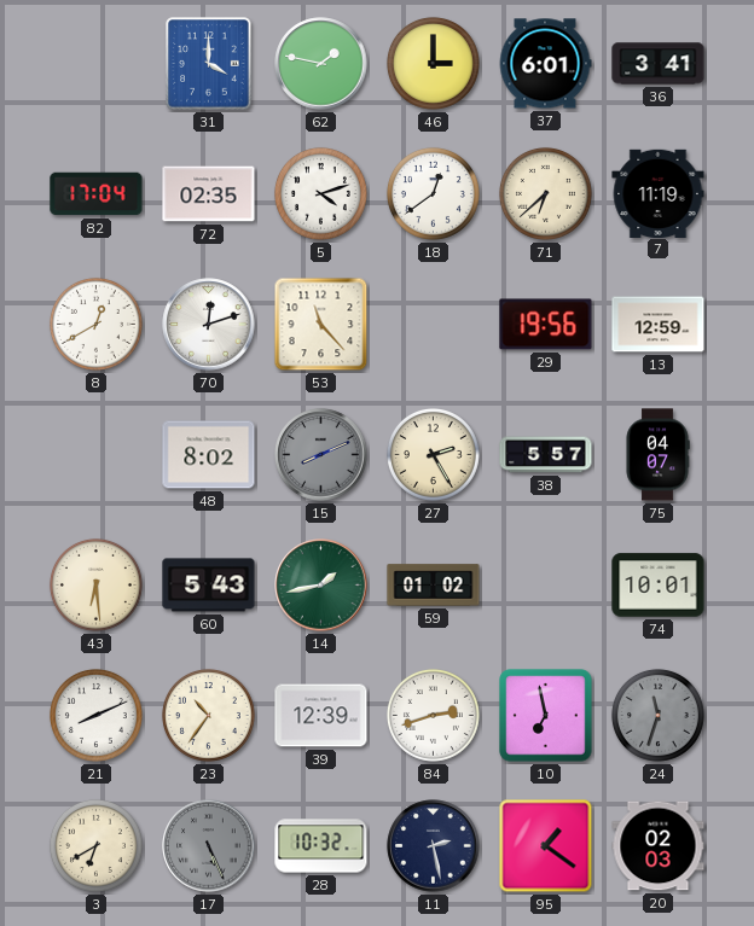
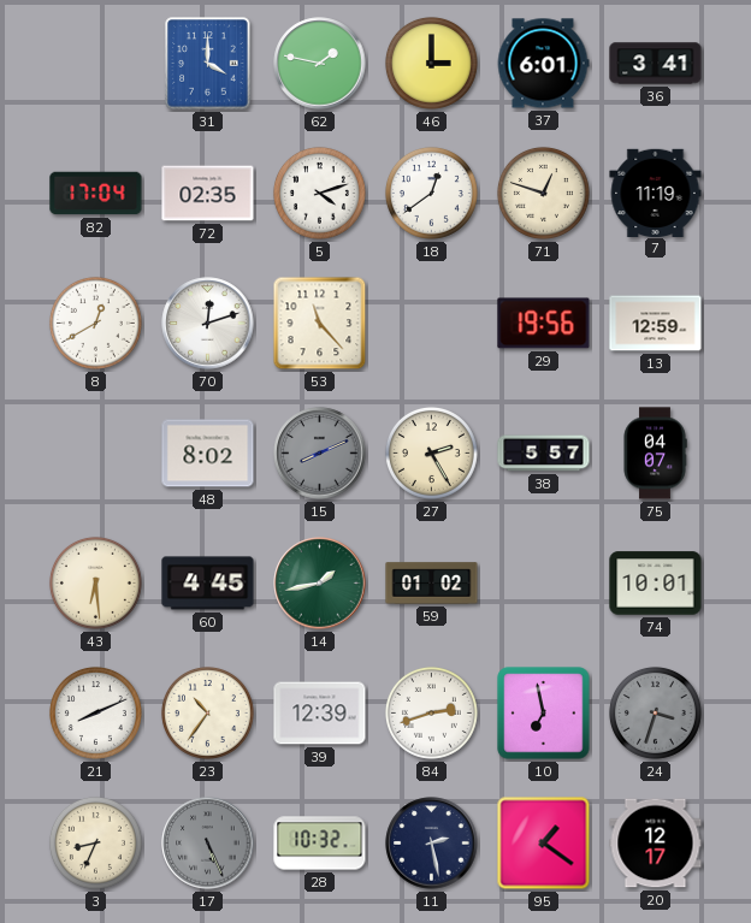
71: 6:38 -> 12:48
60: 5:43 -> 4:45
24: 11:33 -> 3:33
3: 6:40 -> 8:34
20: 02:03 -> 12:17
